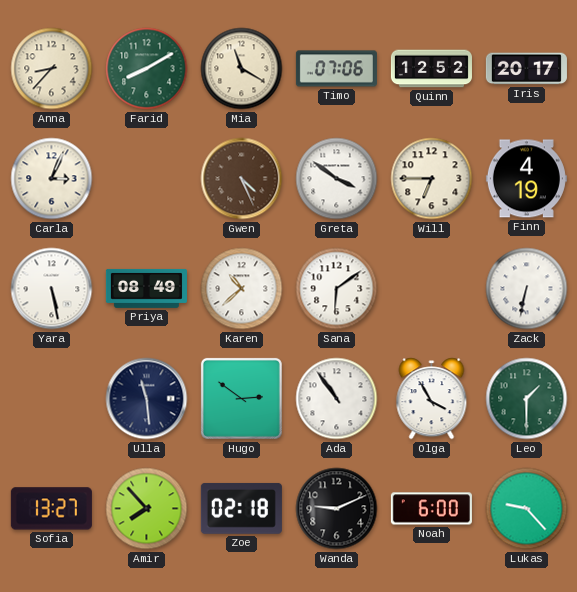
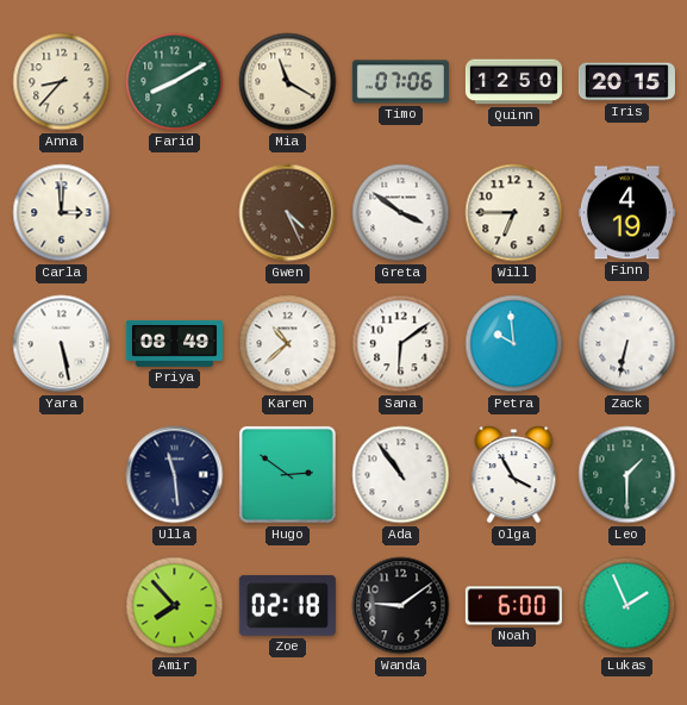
Quinn: 12:52 -> 12:50
Iris: 20:17 -> 20:15
Carla: 3:04 -> 3:00
Petra: none -> 9:59
Sofia: 13:27 -> none
Wanda: 9:11 -> 9:09
Lukas: 9:23 -> 1:56
